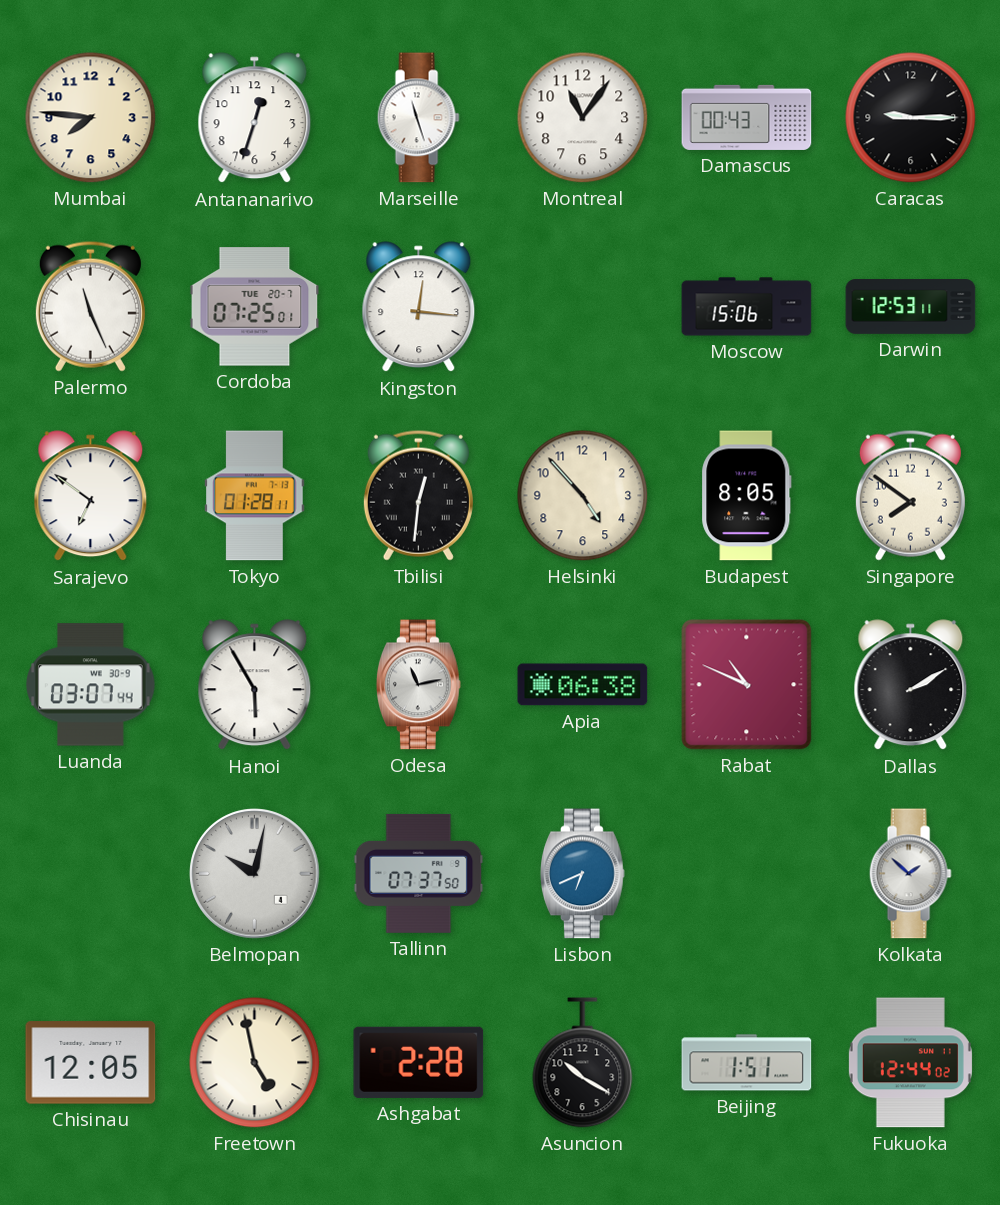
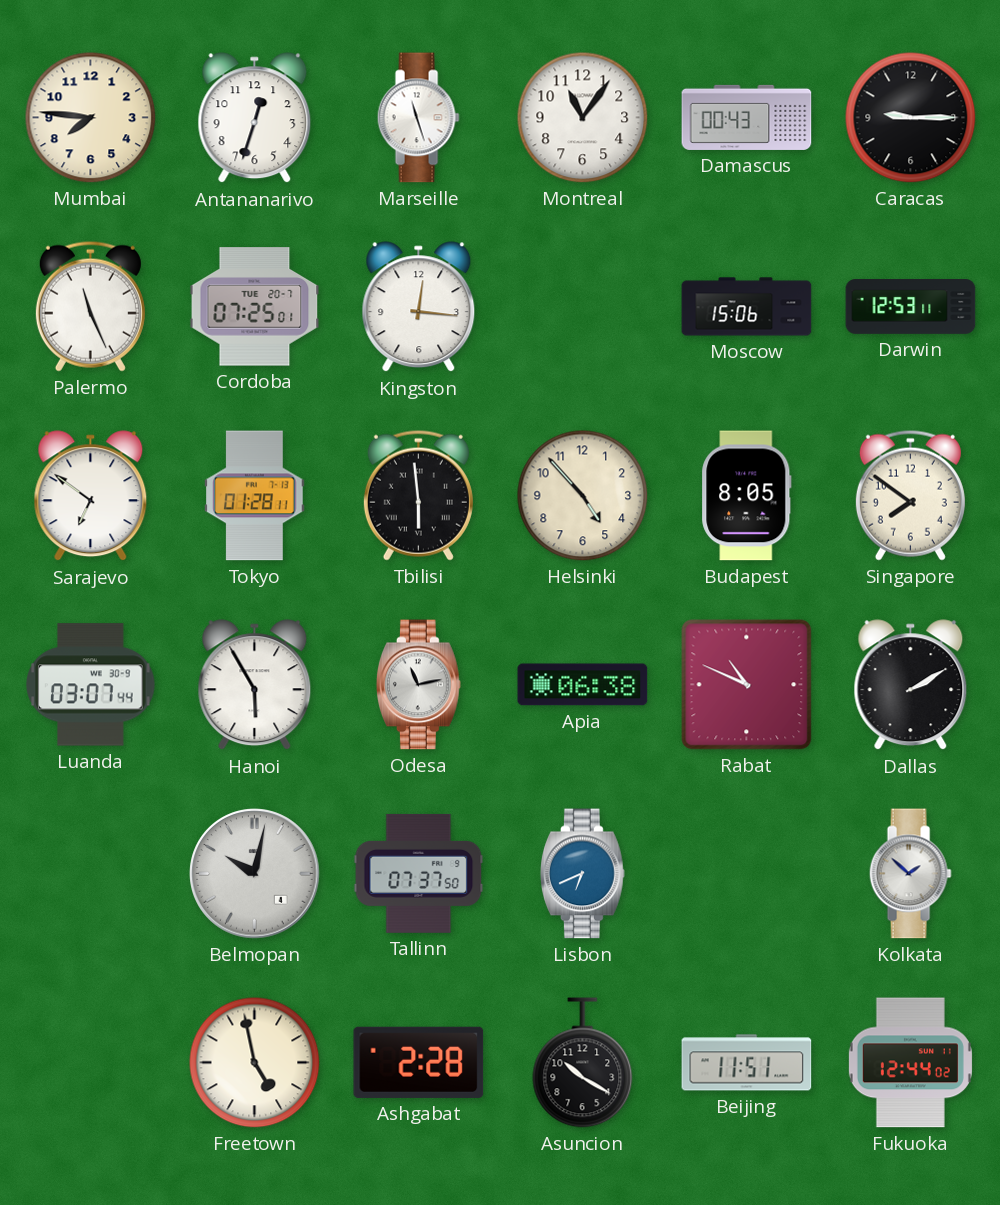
Tbilisi: 12:31 -> 5:59
Chisinau: 12:05 -> none
Beijing: 1:51 -> 11:51
